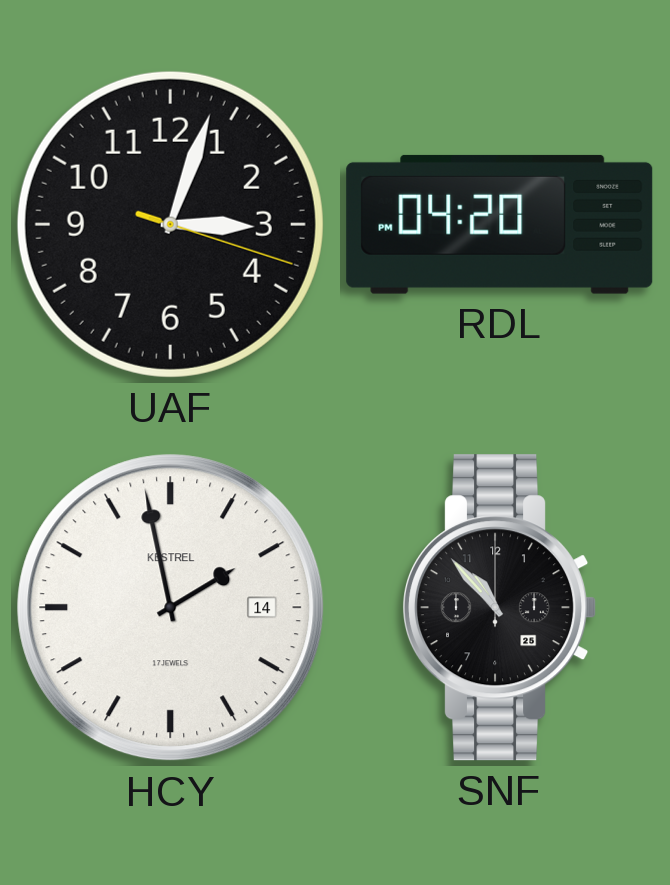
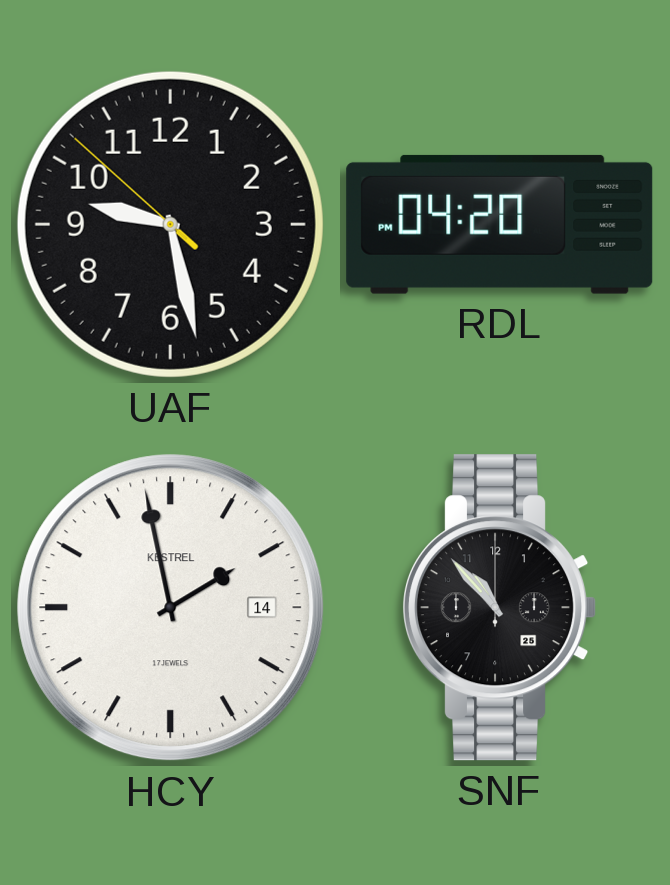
UAF: 3:03 -> 9:27
